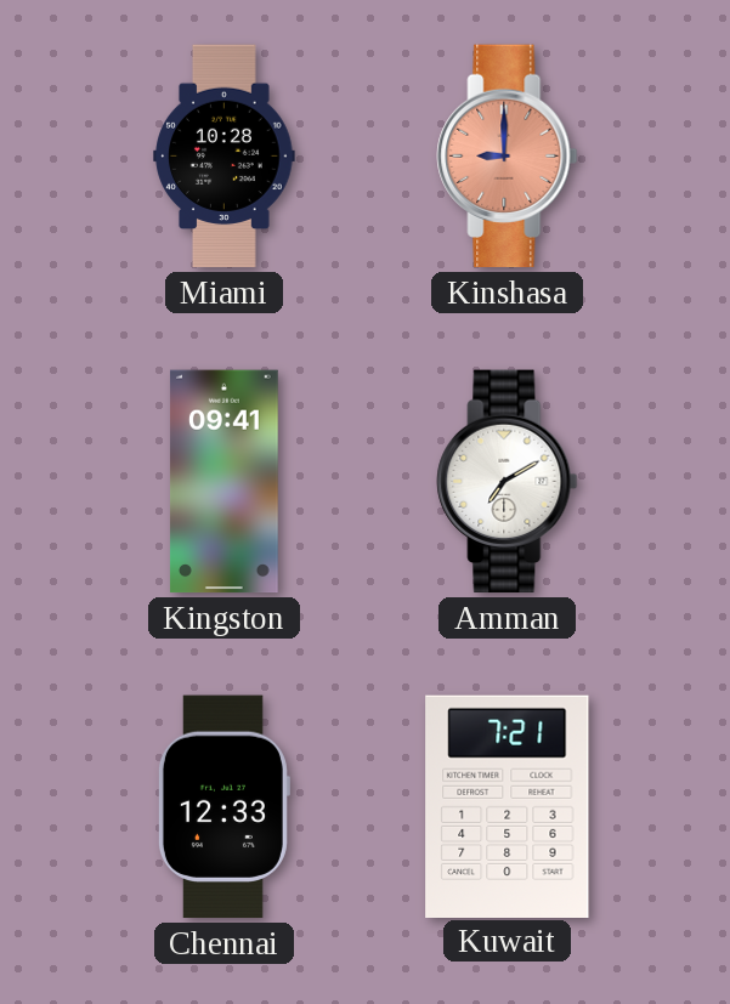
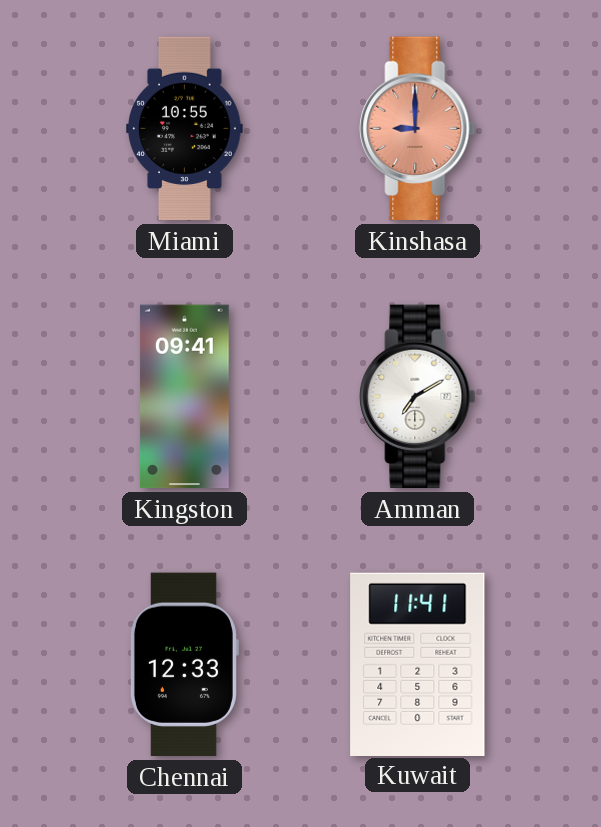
Miami: 10:28 -> 10:55
Kuwait: 7:21 -> 11:41
